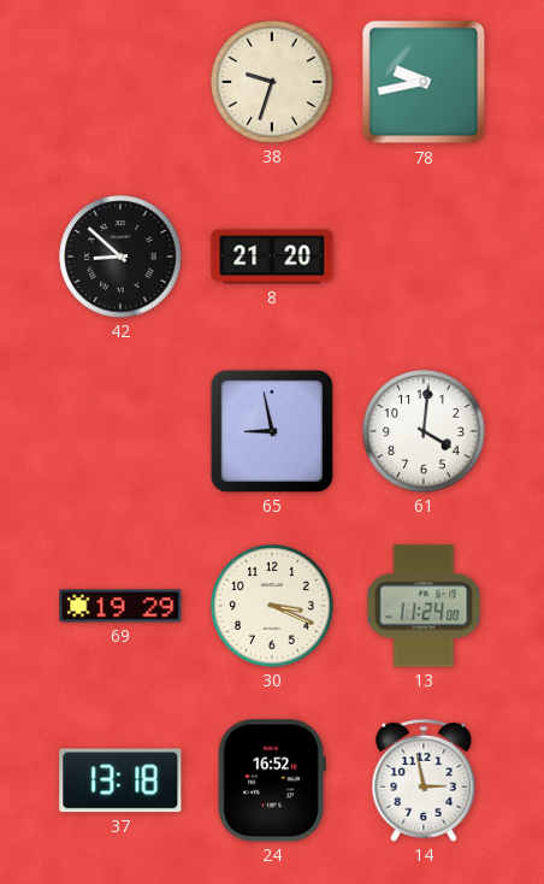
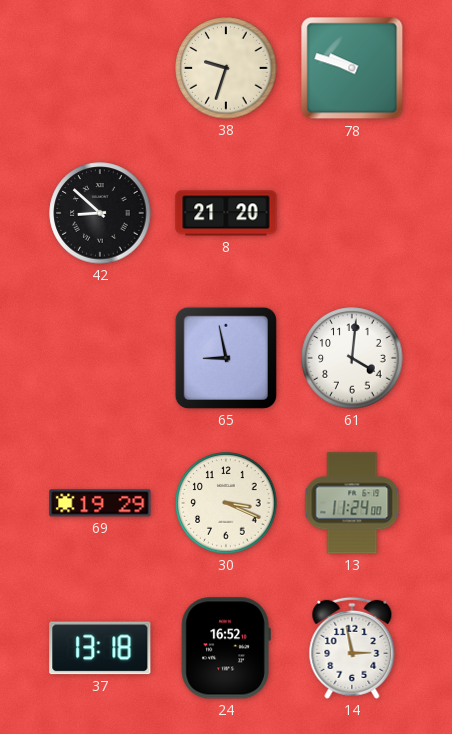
78: 9:43 -> 9:48
